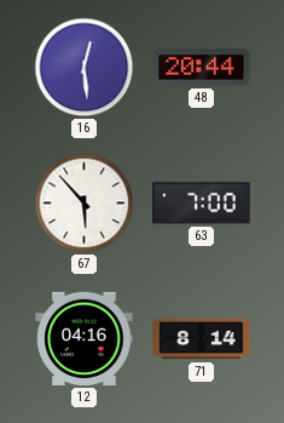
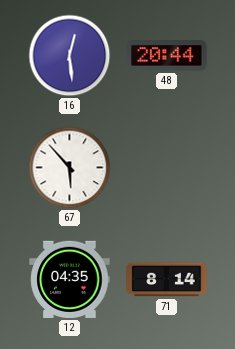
63: 7:00 -> none
12: 04:16 -> 04:35
